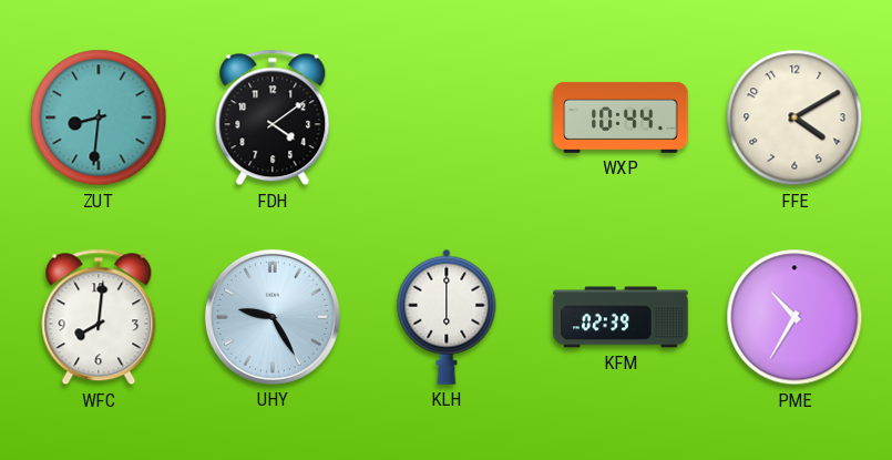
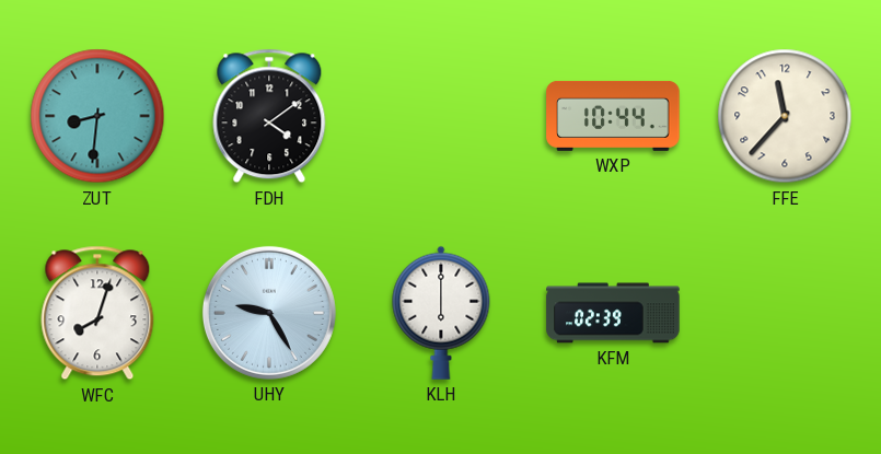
FFE: 4:10 -> 11:37
WFC: 8:01 -> 8:03
PME: 10:35 -> none
